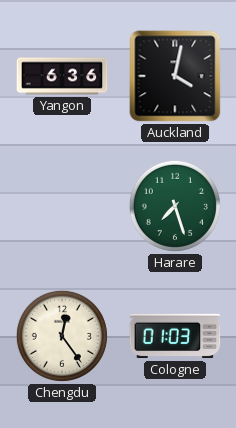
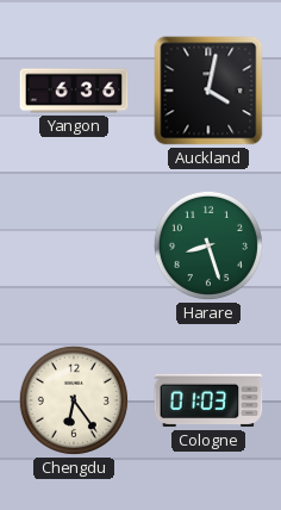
Harare: 7:27 -> 8:27
Chengdu: 12:24 -> 6:24
